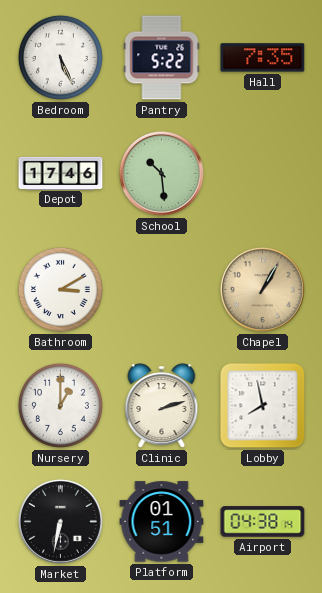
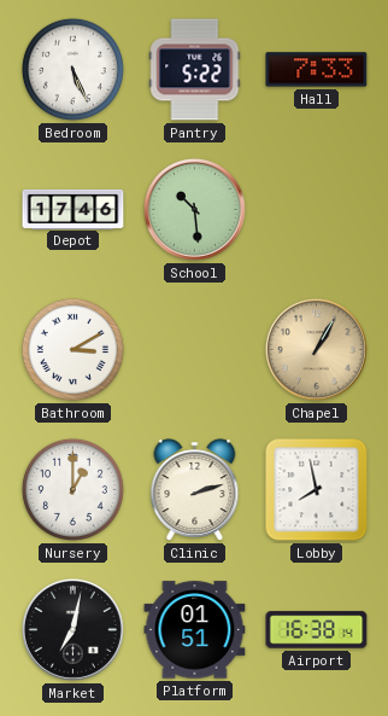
Hall: 7:35 -> 7:33
Market: 6:32 -> 7:02
Airport: 04:38 -> 16:38
